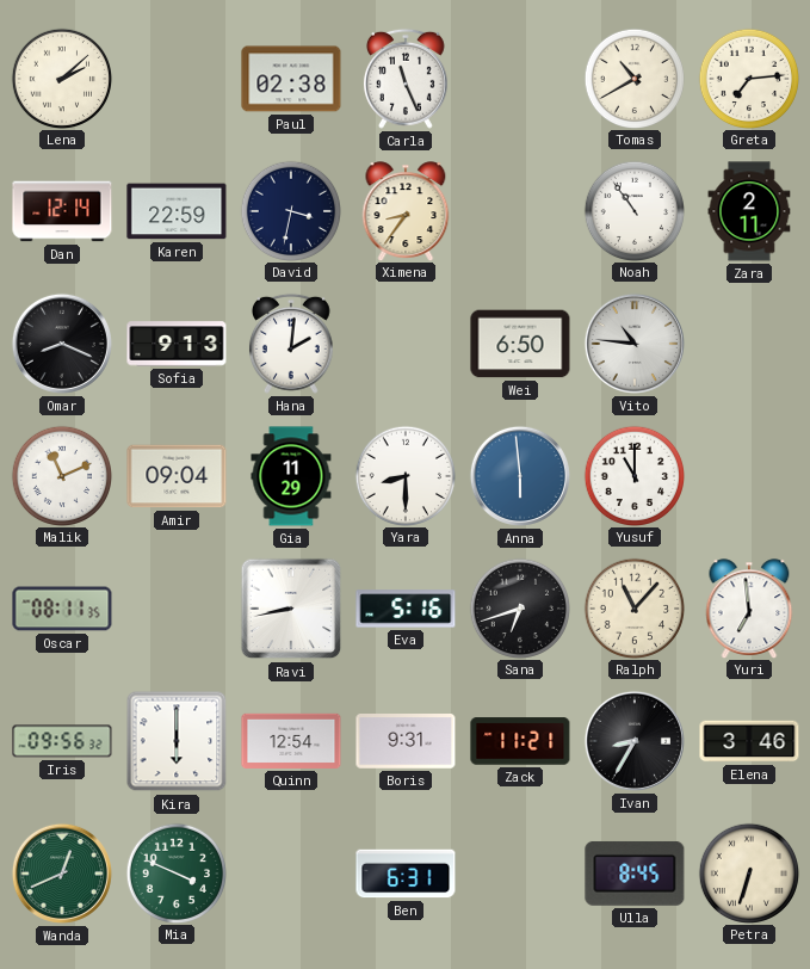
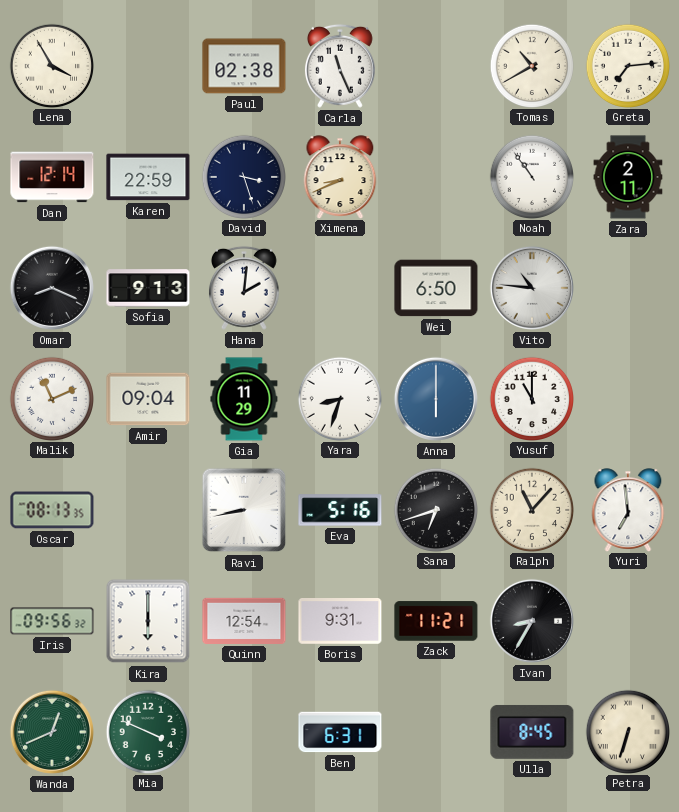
Lena: 2:08 -> 3:55
David: 3:32 -> 3:27
Ximena: 8:36 -> 8:41
Yara: 8:30 -> 8:33
Anna: 5:59 -> 6:00
Oscar: 08:11 -> 08:13
Elena: 3:46 -> none
